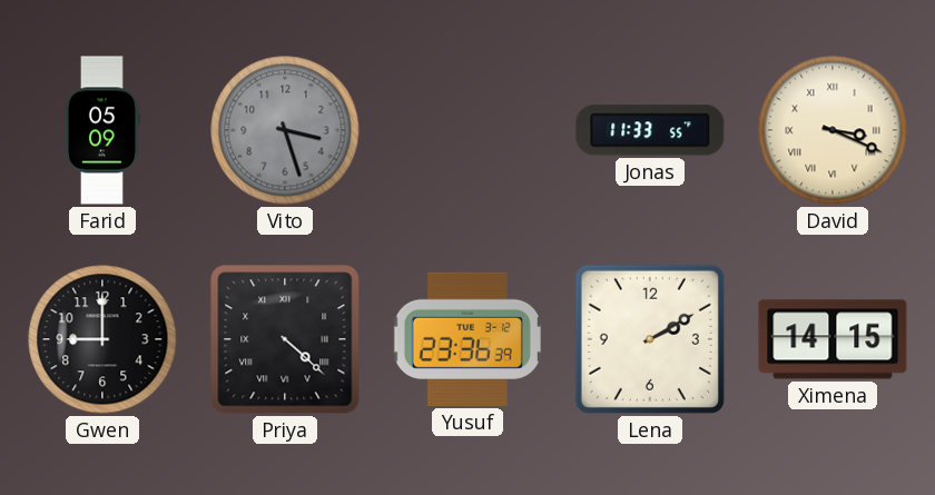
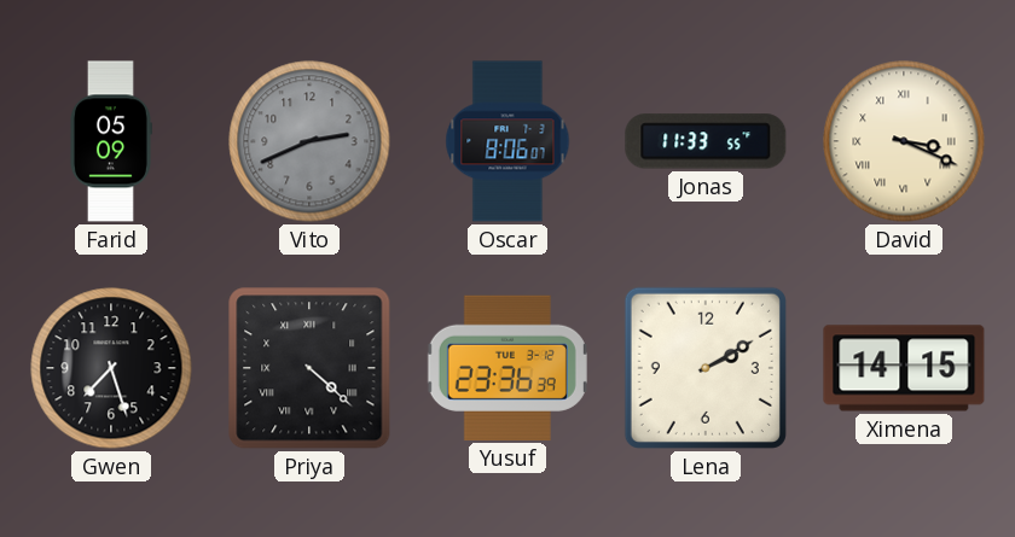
Vito: 3:27 -> 2:41
Oscar: none -> 8:06
Gwen: 9:00 -> 7:27
